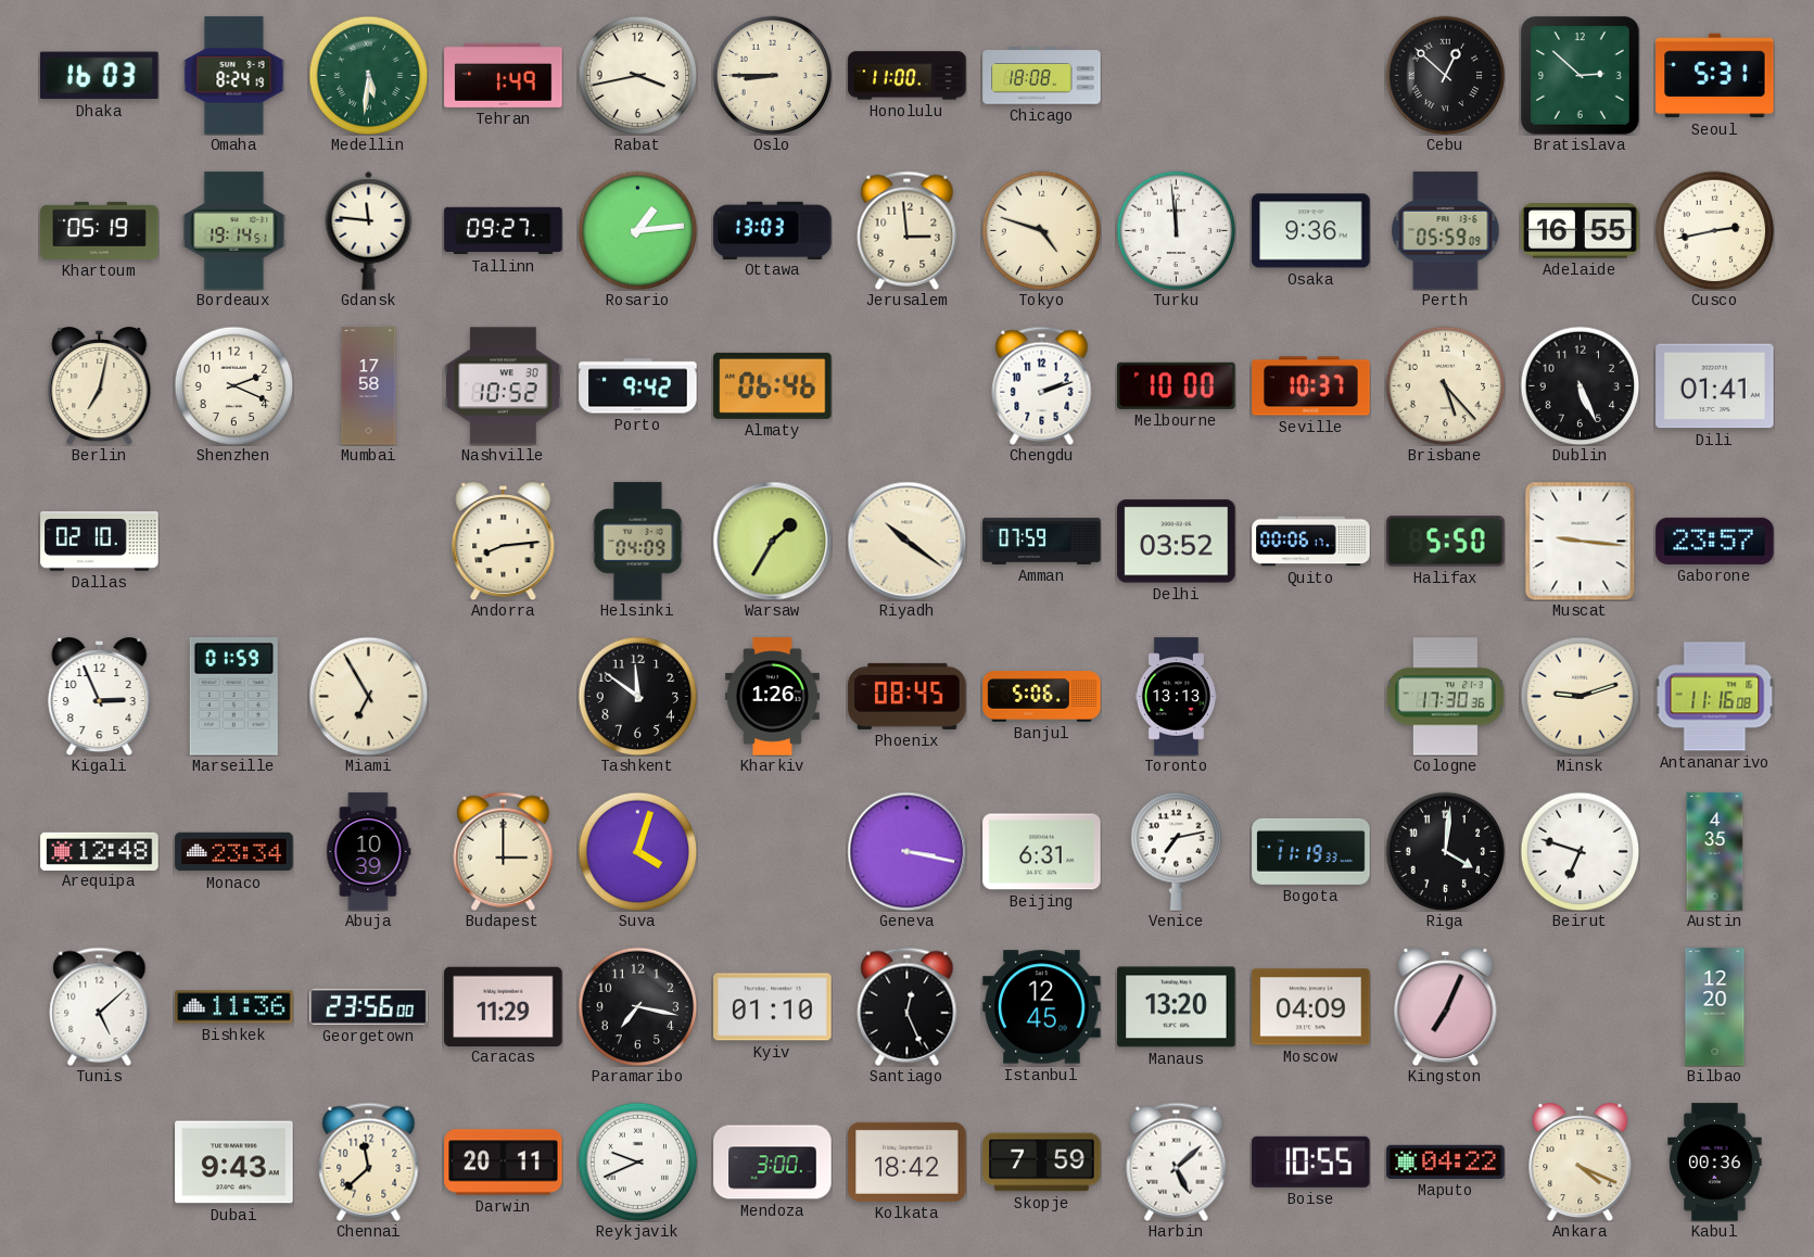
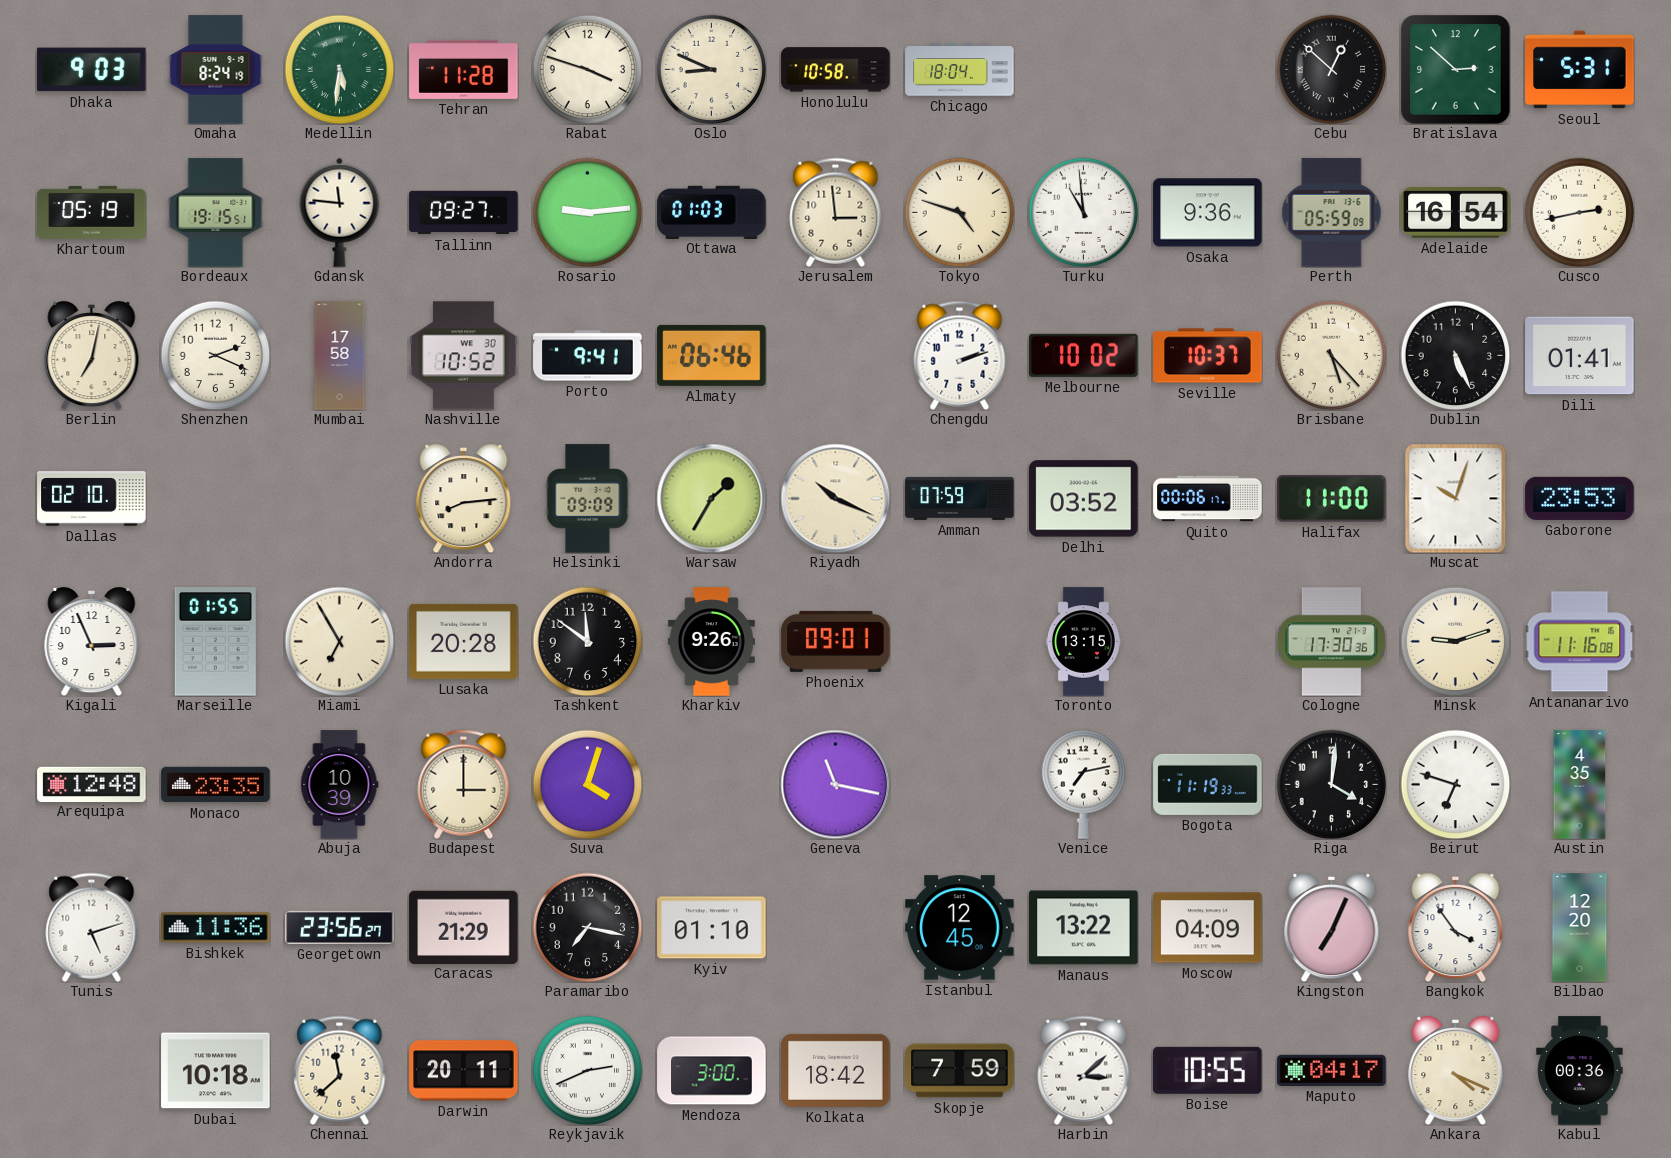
Dhaka: 16:03 -> 9:03
Tehran: 1:49 -> 11:28
Rabat: 3:43 -> 3:48
Oslo: 8:45 -> 8:49
Honolulu: 11:00 -> 10:58
Chicago: 18:08 -> 18:04
Bordeaux: 19:14 -> 19:15
Rosario: 1:14 -> 9:14
Ottawa: 13:03 -> 01:03
Turku: 11:59 -> 10:59
Adelaide: 16:55 -> 16:54
Porto: 9:42 -> 9:41
Melbourne: 10:00 -> 10:02
Helsinki: 04:09 -> 09:09
Riyadh: 10:21 -> 10:19
Halifax: 5:50 -> 11:00
Muscat: 9:16 -> 10:03
Gaborone: 23:57 -> 23:53
Marseille: 01:59 -> 01:55
Lusaka: none -> 20:28
Kharkiv: 1:26 -> 9:26
Phoenix: 08:45 -> 09:01
Banjul: 5:06 -> none
Toronto: 13:13 -> 13:15
Monaco: 23:34 -> 23:35
Geneva: 3:17 -> 11:17
Beijing: 6:31 -> none
Tunis: 5:08 -> 5:12
Georgetown: 23:56:00 -> 23:56:27
Caracas: 11:29 -> 21:29
Santiago: 12:26 -> none
Manaus: 13:20 -> 13:22
Bangkok: none -> 3:54
Dubai: 9:43 -> 10:18
Reykjavik: 9:41 -> 2:41
Harbin: 5:08 -> 3:08
Maputo: 04:22 -> 04:17
